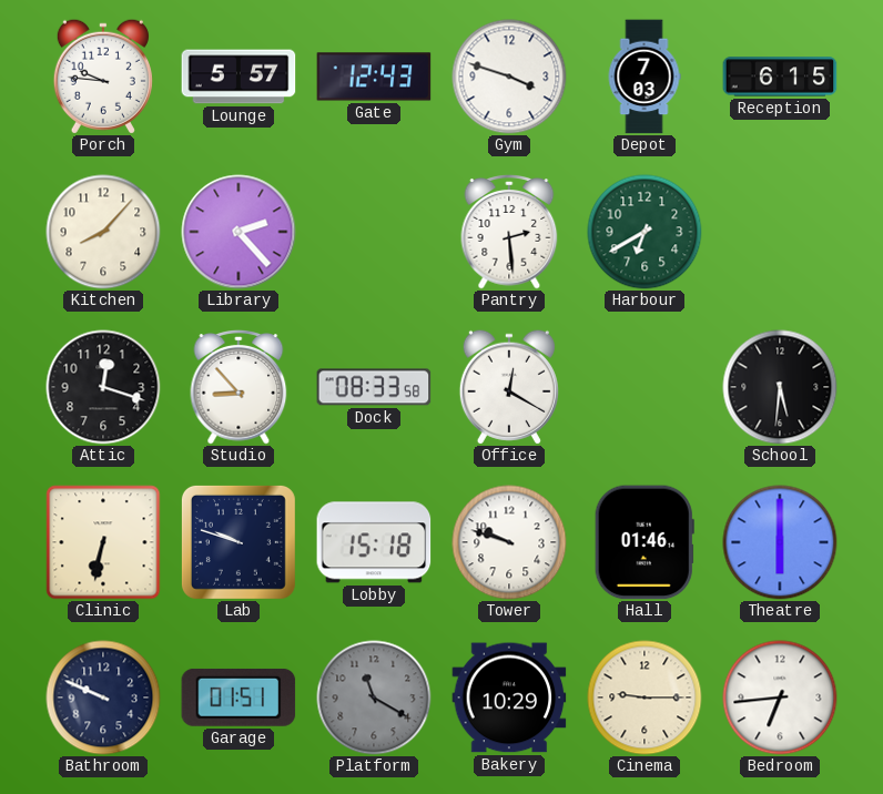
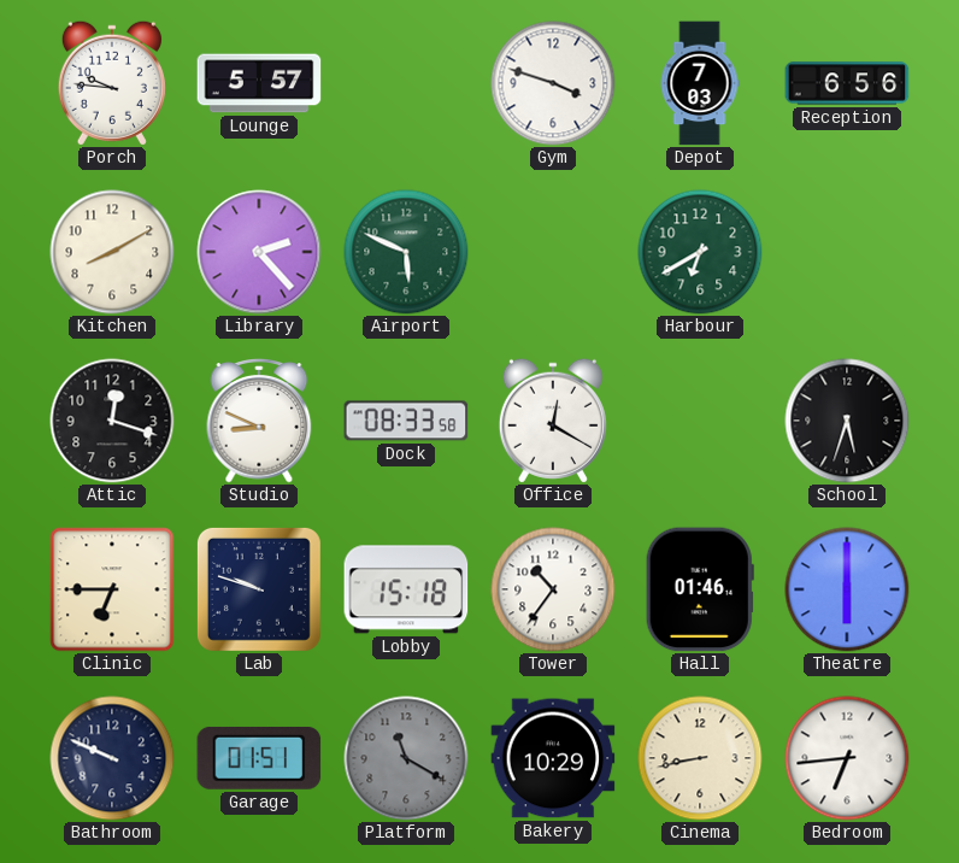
Gate: 12:43 -> none
Reception: 6:15 -> 6:56
Kitchen: 8:07 -> 8:10
Airport: none -> 5:49
Pantry: 2:29 -> none
Studio: 8:53 -> 8:49
School: 5:31 -> 5:33
Clinic: 6:32 -> 6:45
Tower: 9:48 -> 10:36
Cinema: 9:15 -> 8:43
